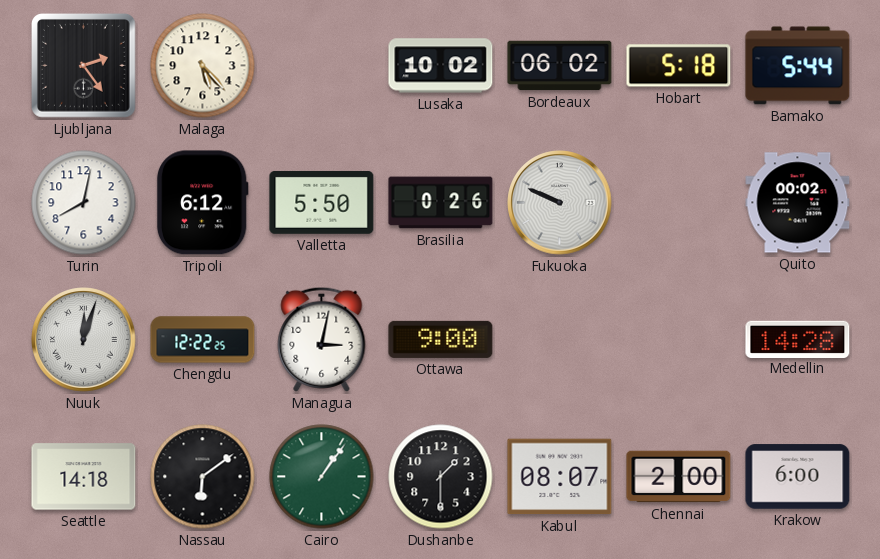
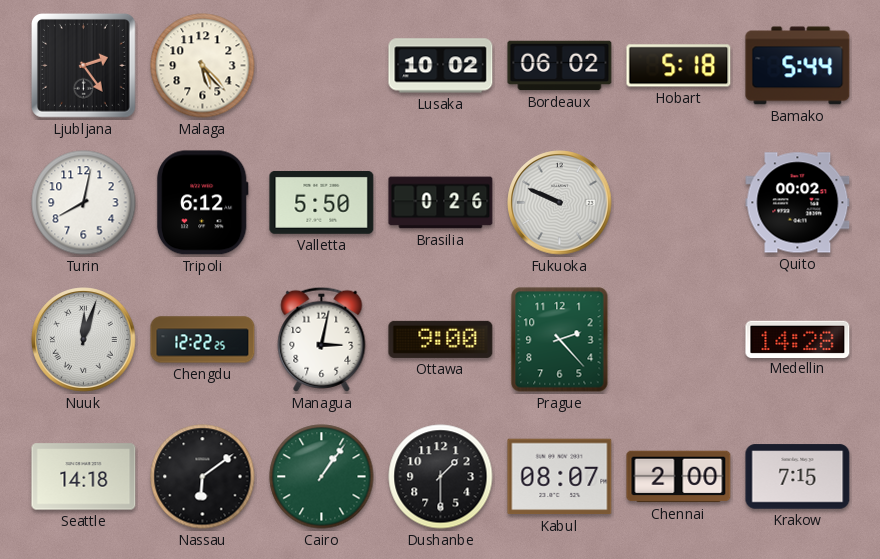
Prague: none -> 2:23
Krakow: 6:00 -> 7:15
